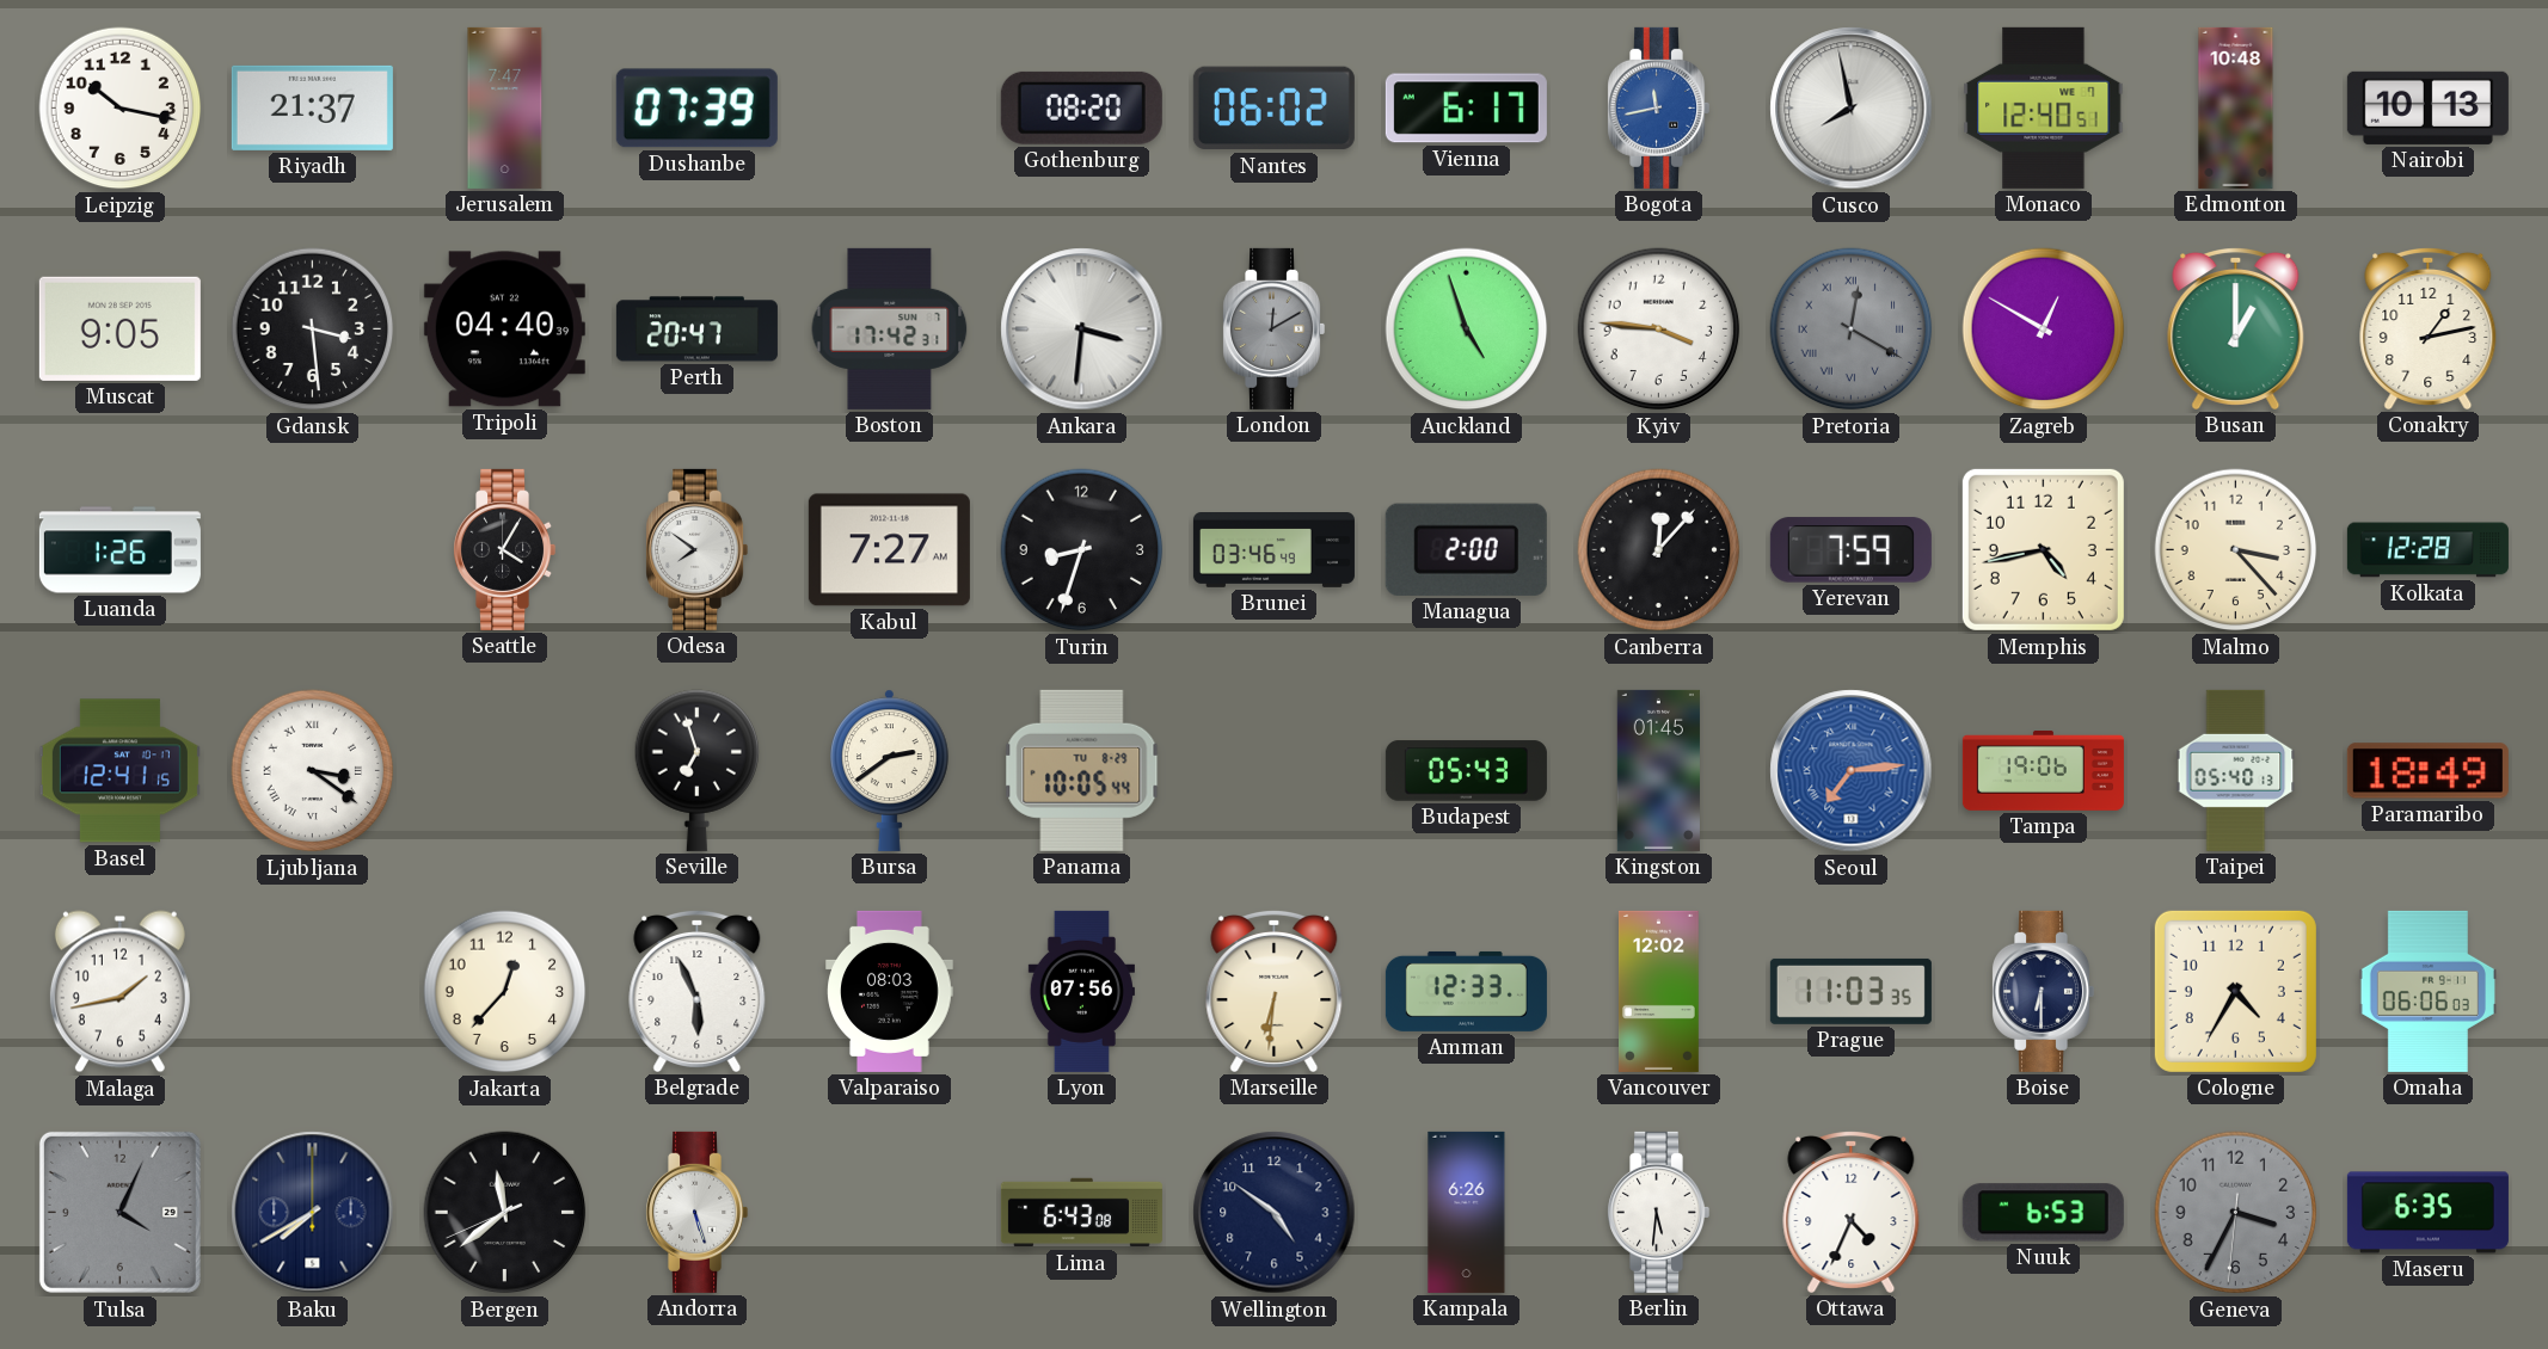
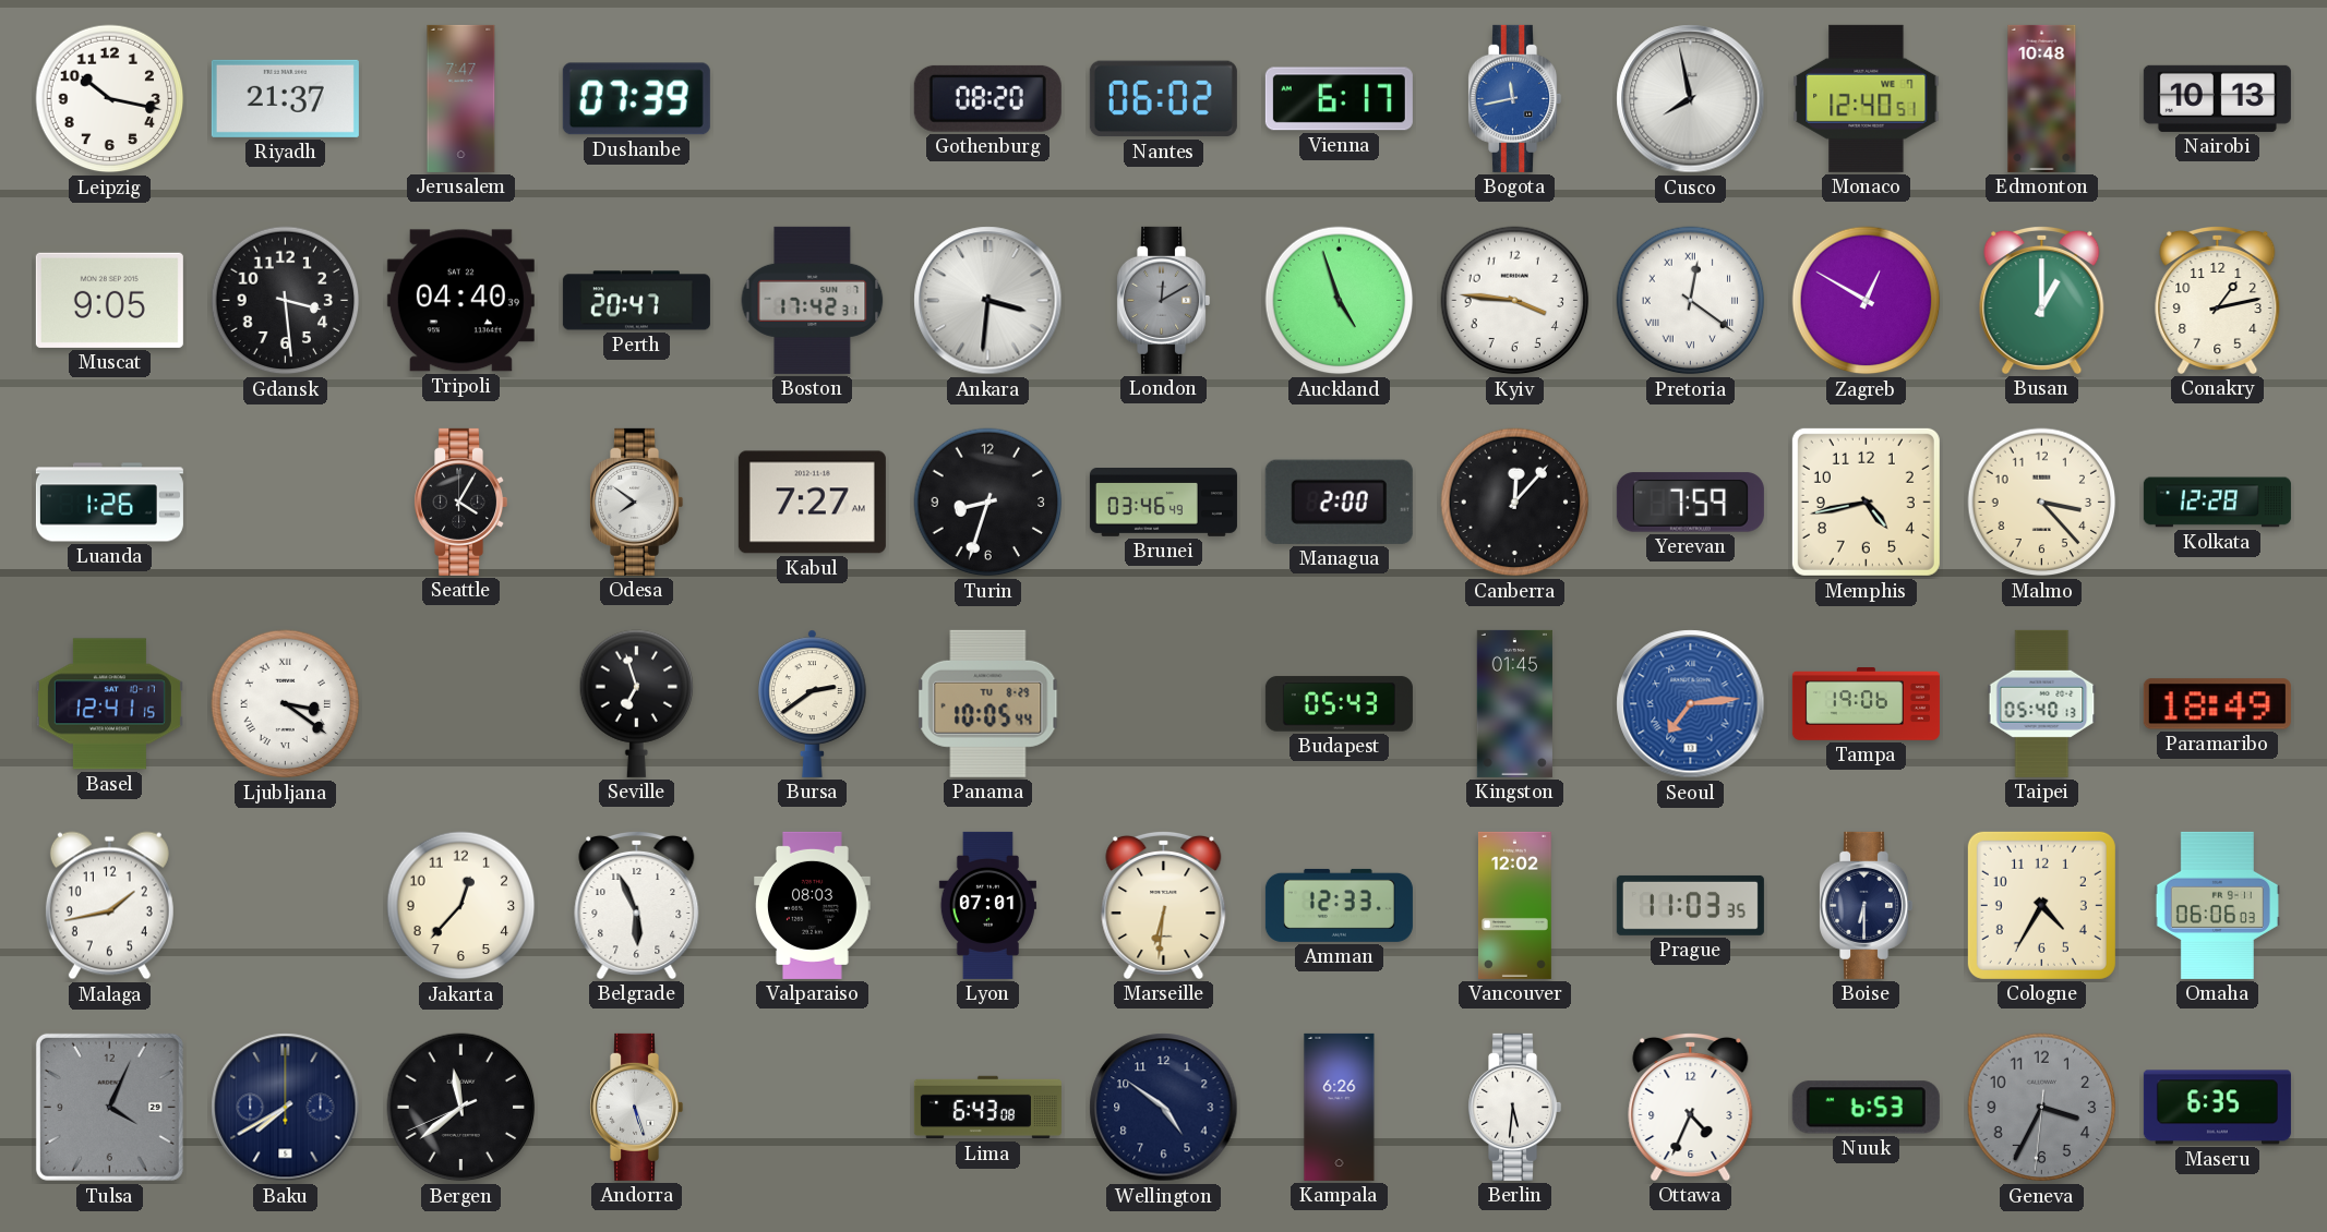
Pretoria: 12:20 -> 12:21
Pretoria dial: grey -> white
Lyon: 07:56 -> 07:01
